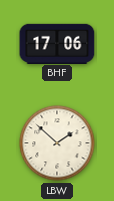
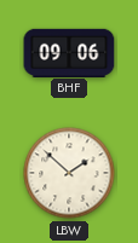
BHF: 17:06 -> 09:06
